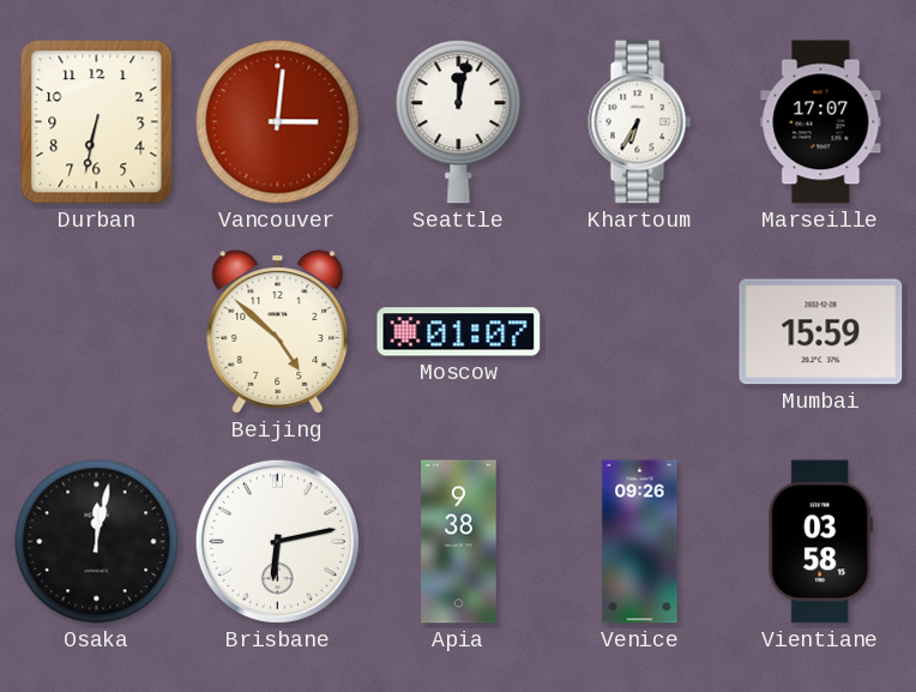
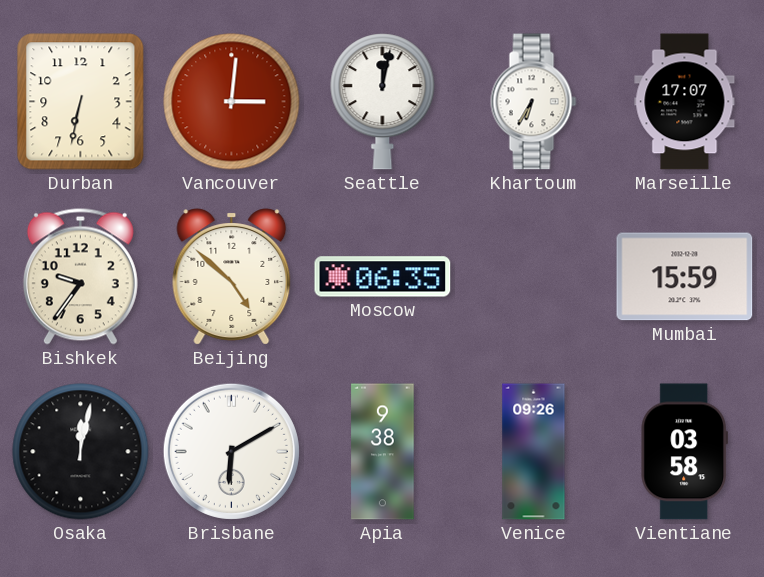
Bishkek: none -> 9:36
Moscow: 01:07 -> 06:35
Brisbane: 6:13 -> 6:10
